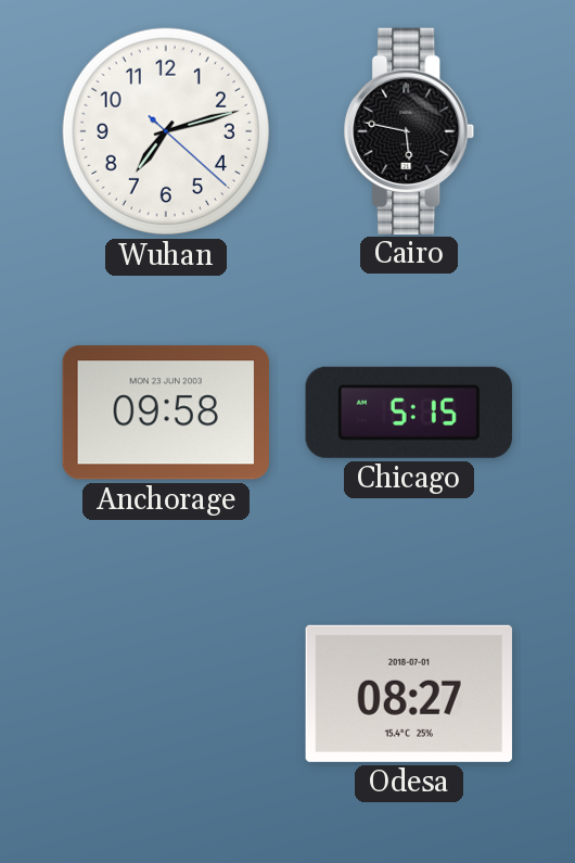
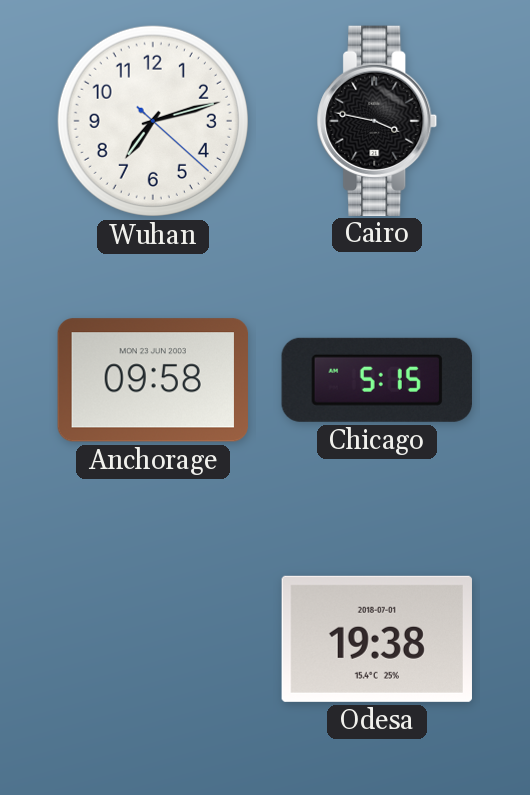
Cairo: 5:47 -> 3:47
Odesa: 08:27 -> 19:38
